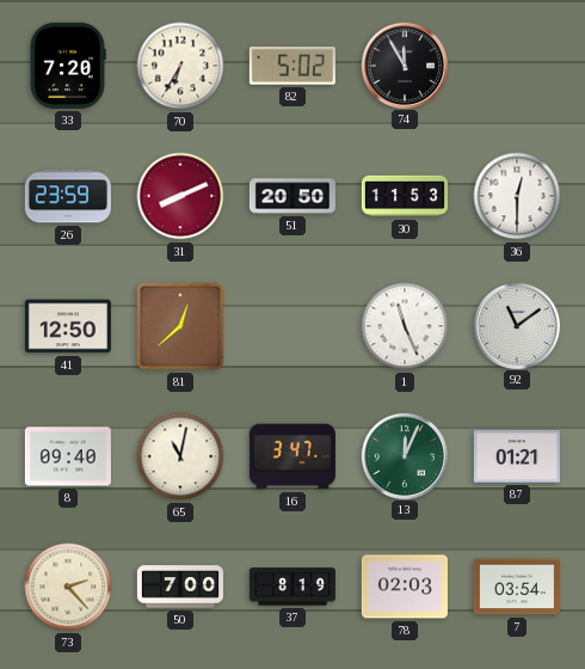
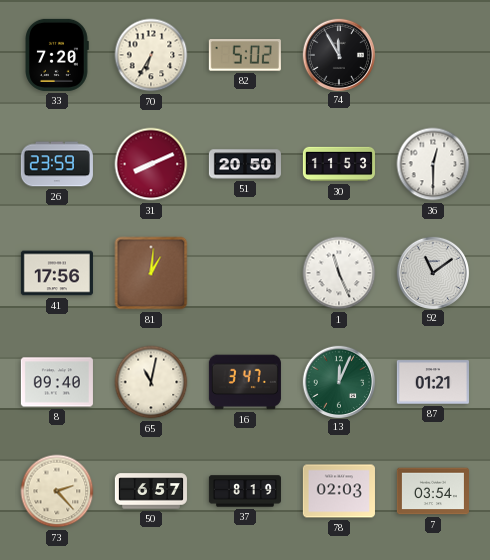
41: 12:50 -> 17:56
81: 12:38 -> 1:01
50: 7:00 -> 6:57
